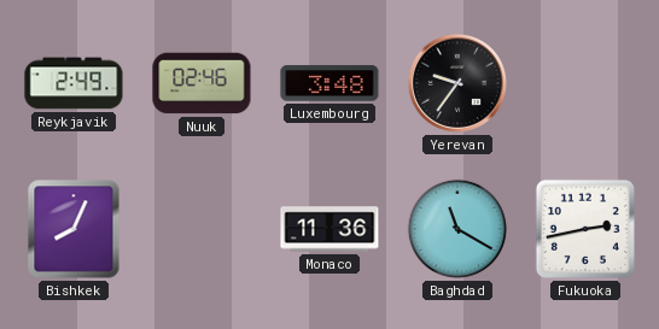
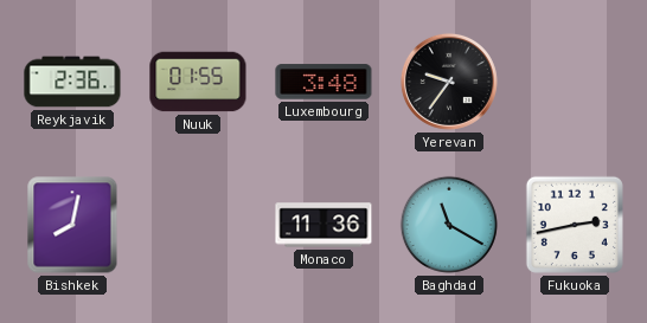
Reykjavik: 2:49 -> 2:36
Nuuk: 02:46 -> 01:55
Bishkek: 8:04 -> 8:02
